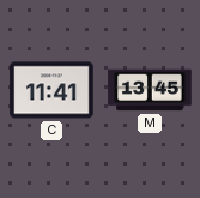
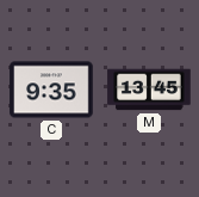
C: 11:41 -> 9:35
